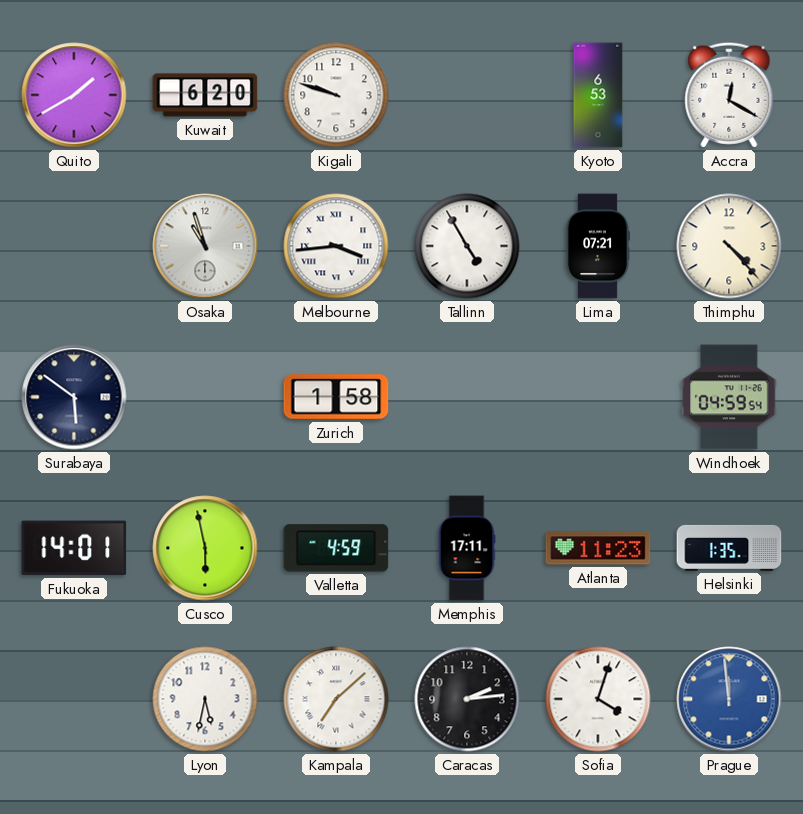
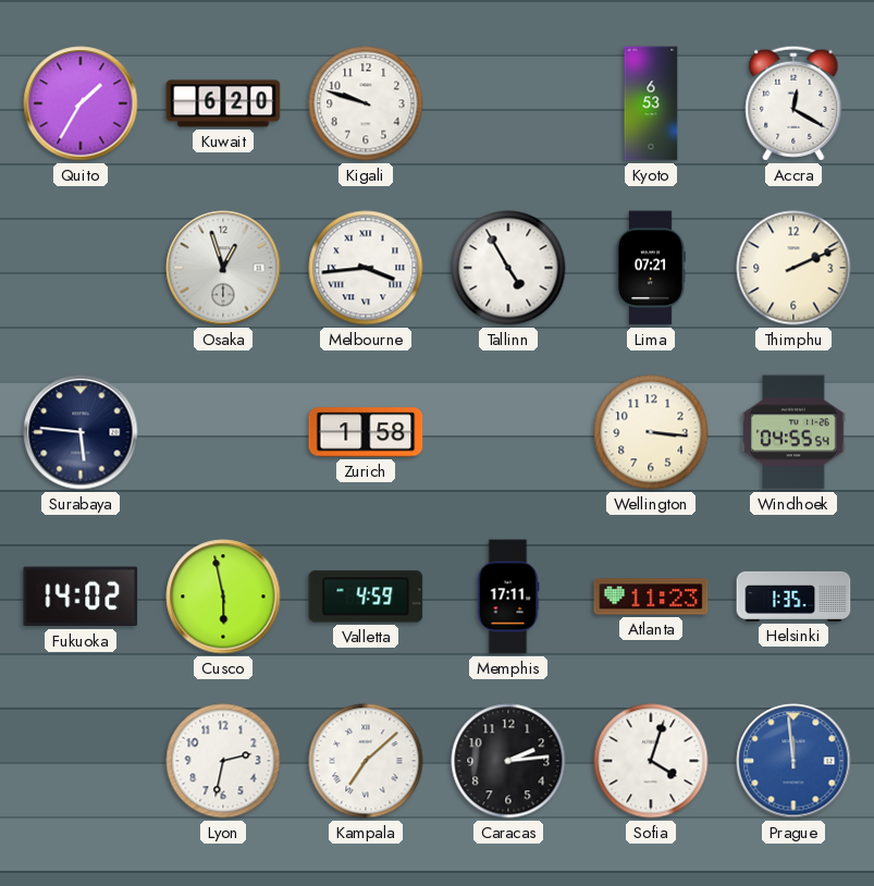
Quito: 1:40 -> 1:35
Osaka: 10:57 -> 12:57
Thimphu: 4:23 -> 2:11
Surabaya: 5:51 -> 5:46
Wellington: none -> 3:16
Windhoek: 04:59 -> 04:55
Fukuoka: 14:01 -> 14:02
Lyon: 5:32 -> 2:32
